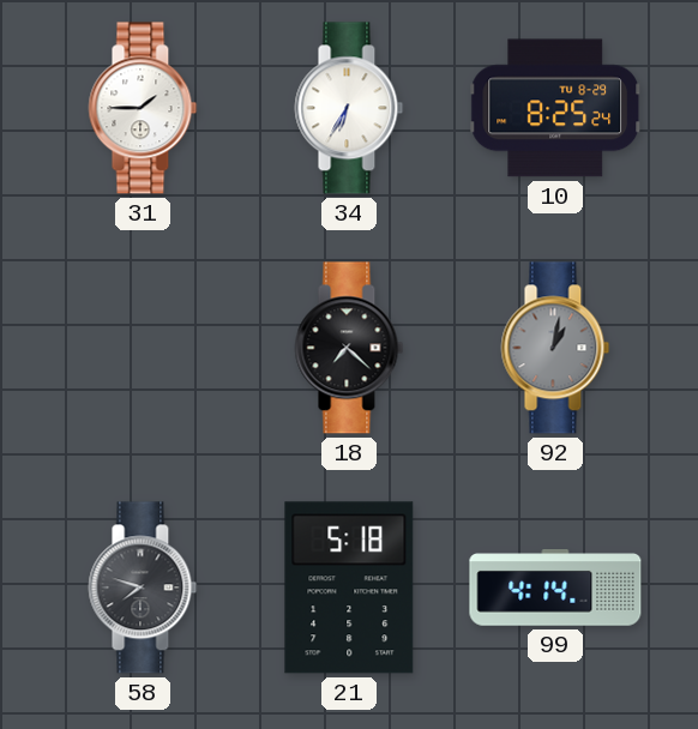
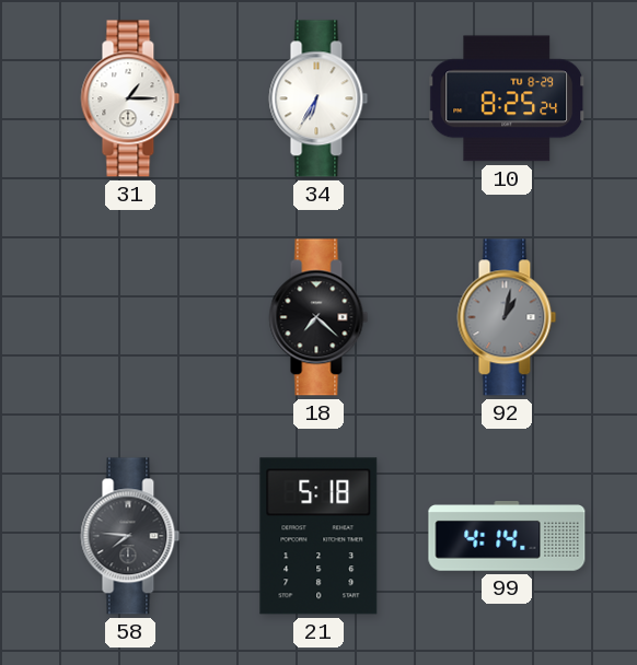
31: 1:45 -> 1:15
58: 7:48 -> 7:46
